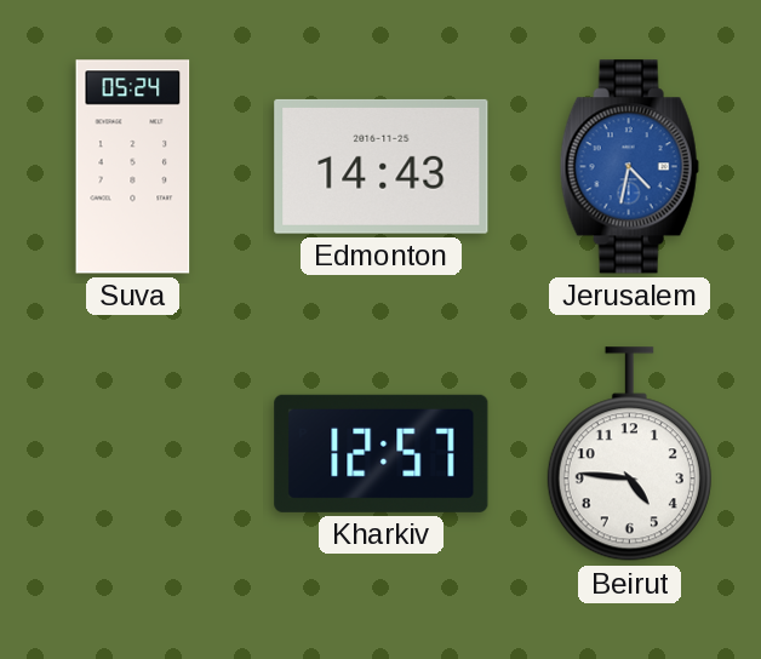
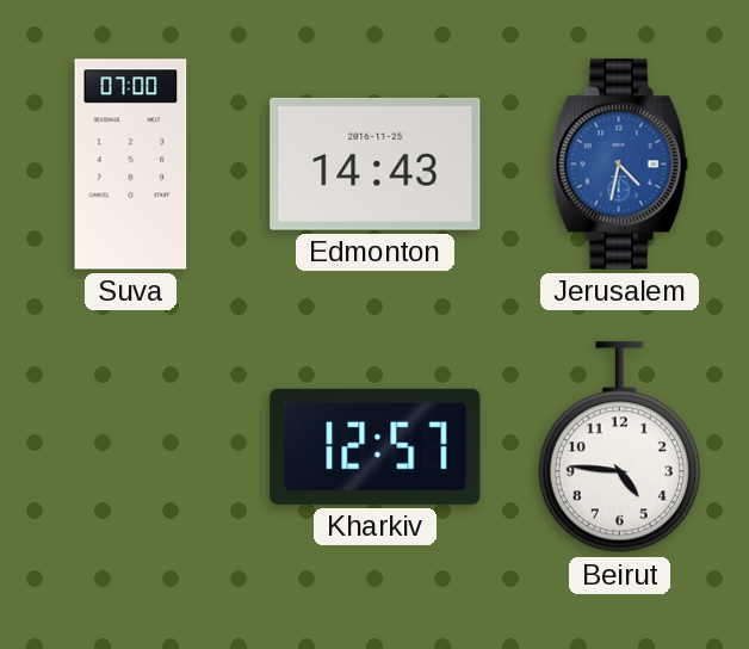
Suva: 05:24 -> 07:00
